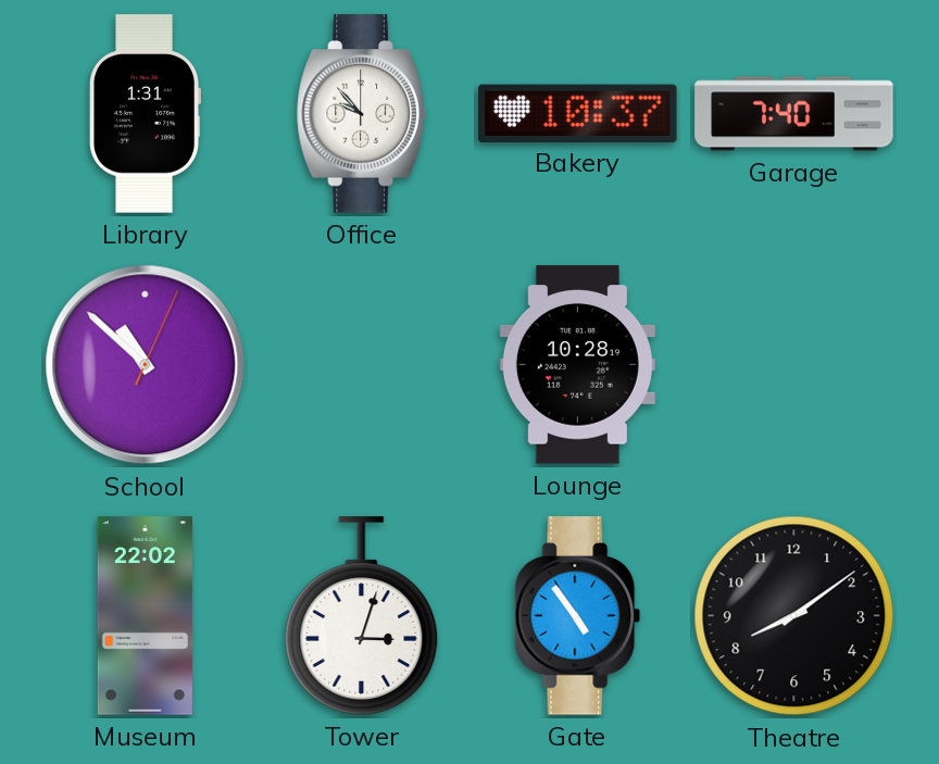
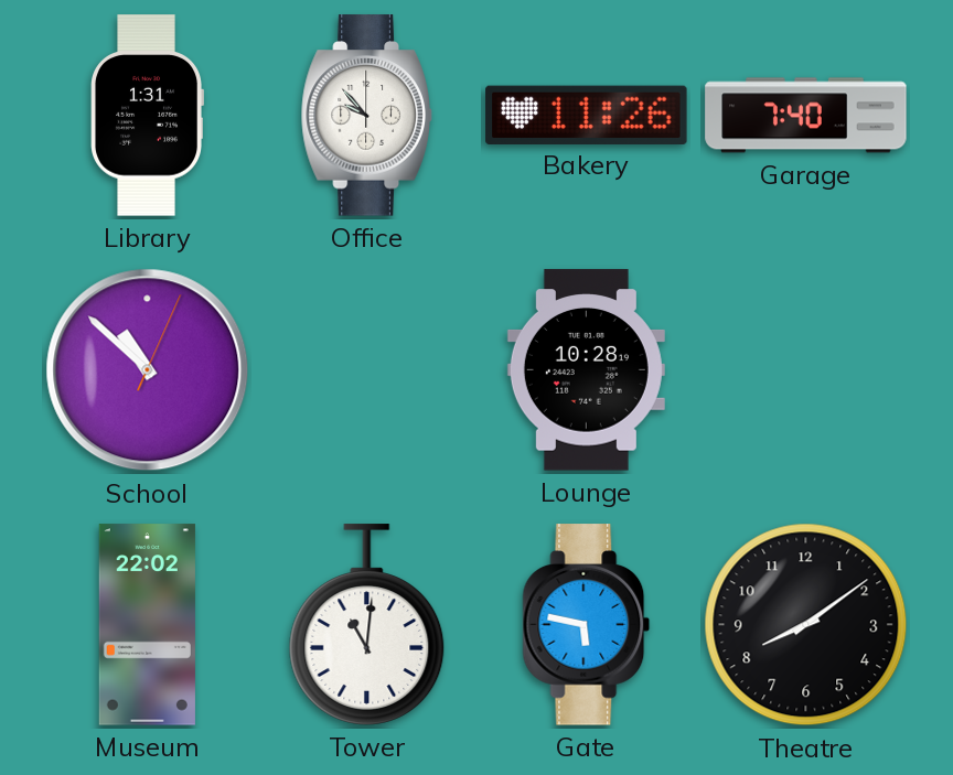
Bakery: 10:37 -> 11:26
Tower: 3:03 -> 11:01
Gate: 4:54 -> 5:47
